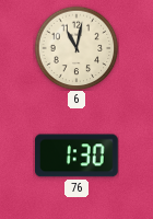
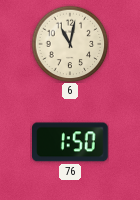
76: 1:30 -> 1:50
